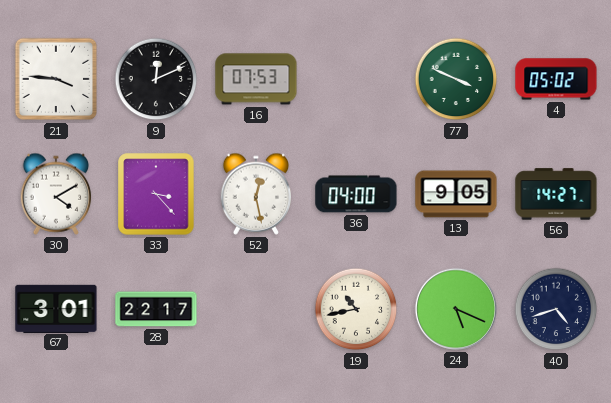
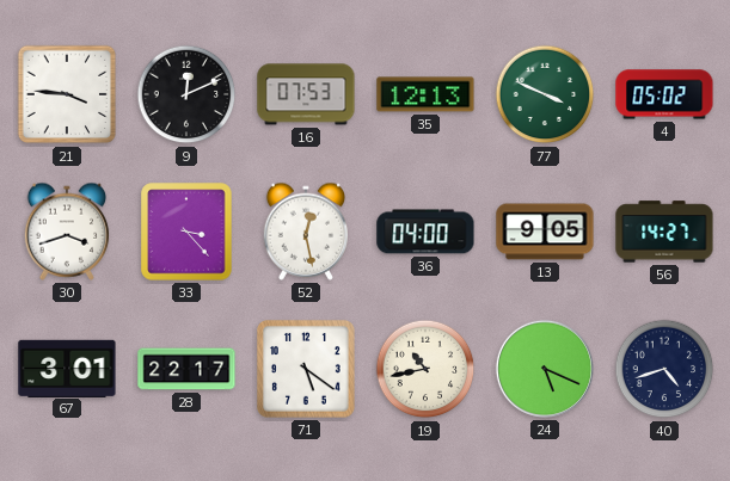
35: none -> 12:13
30: 4:10 -> 3:42
71: none -> 5:21
